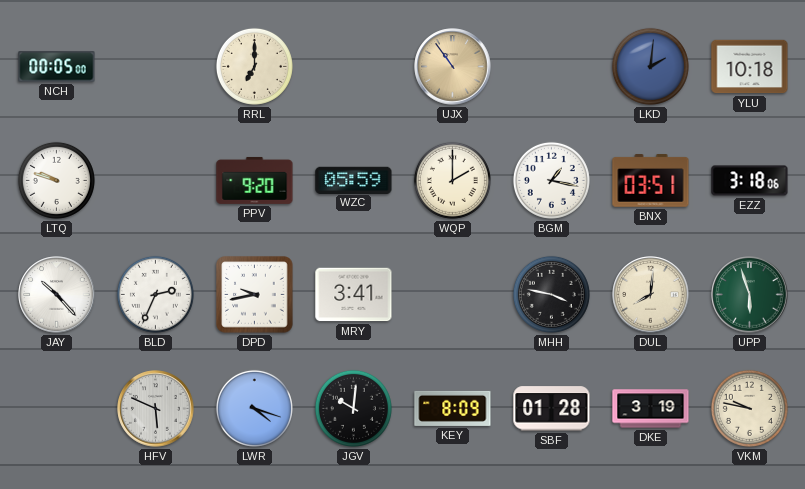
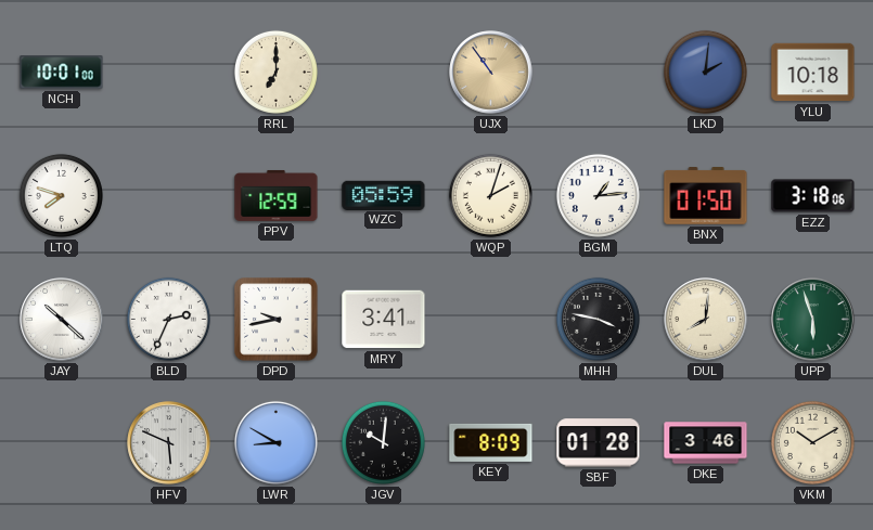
NCH: 00:05 -> 10:01
LTQ: 9:48 -> 7:48
PPV: 9:20 -> 12:59
WQP: 2:00 -> 2:03
BGM: 1:17 -> 1:14
BNX: 03:51 -> 01:50
JAY: 10:23 -> 10:22
LWR: 4:18 -> 8:50
DKE: 3:19 -> 3:46
VKM: 9:47 -> 10:10
